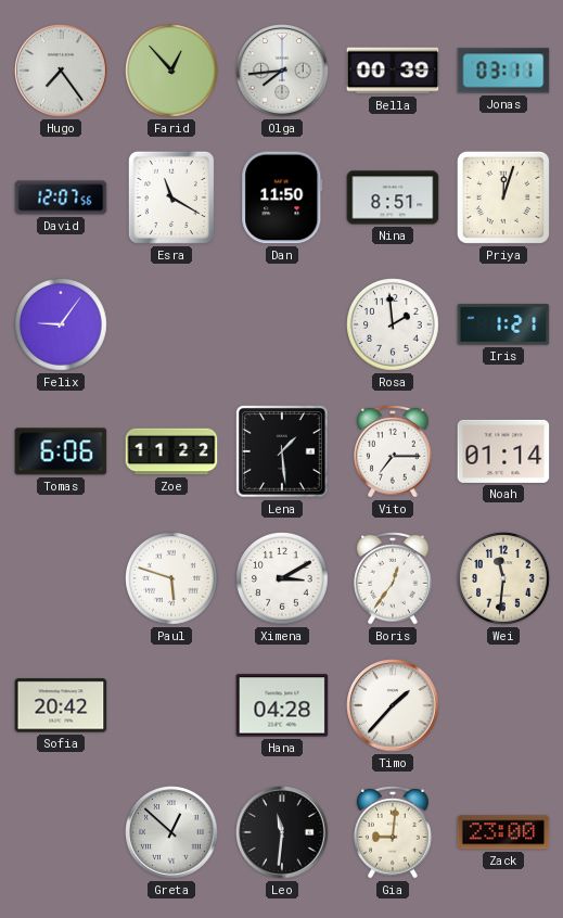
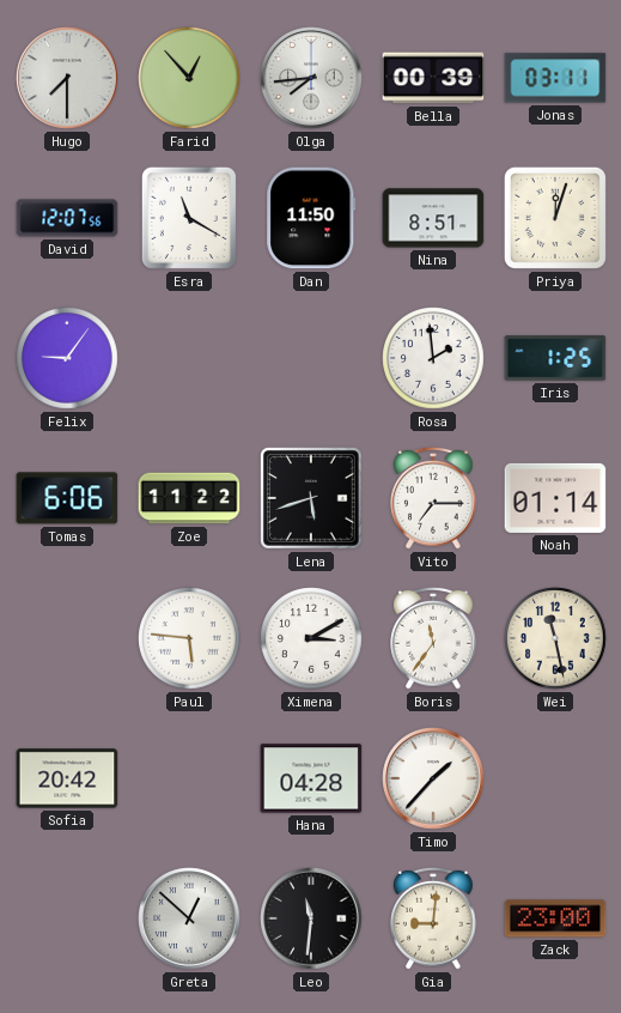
Hugo: 7:24 -> 7:30
Iris: 1:21 -> 1:25
Lena: 1:29 -> 5:42
Paul: 5:48 -> 5:46
Boris: 12:36 -> 11:36
Wei: 11:31 -> 11:28
